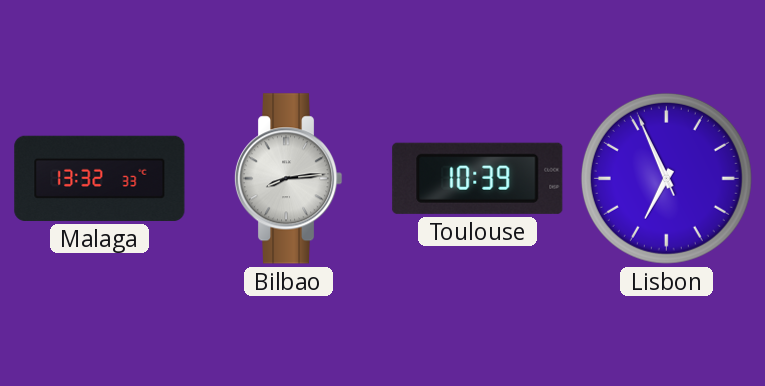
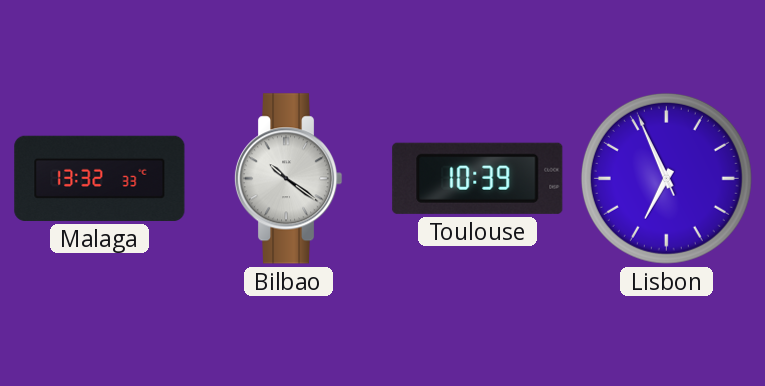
Bilbao: 8:14 -> 10:21
